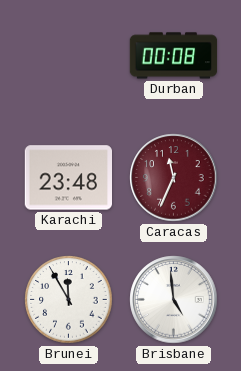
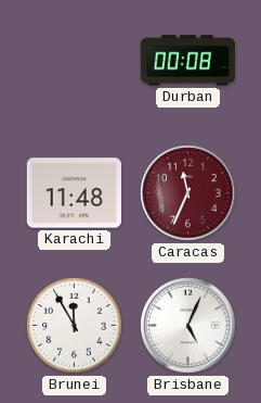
Karachi: 23:48 -> 11:48
Brisbane: 4:59 -> 5:04
